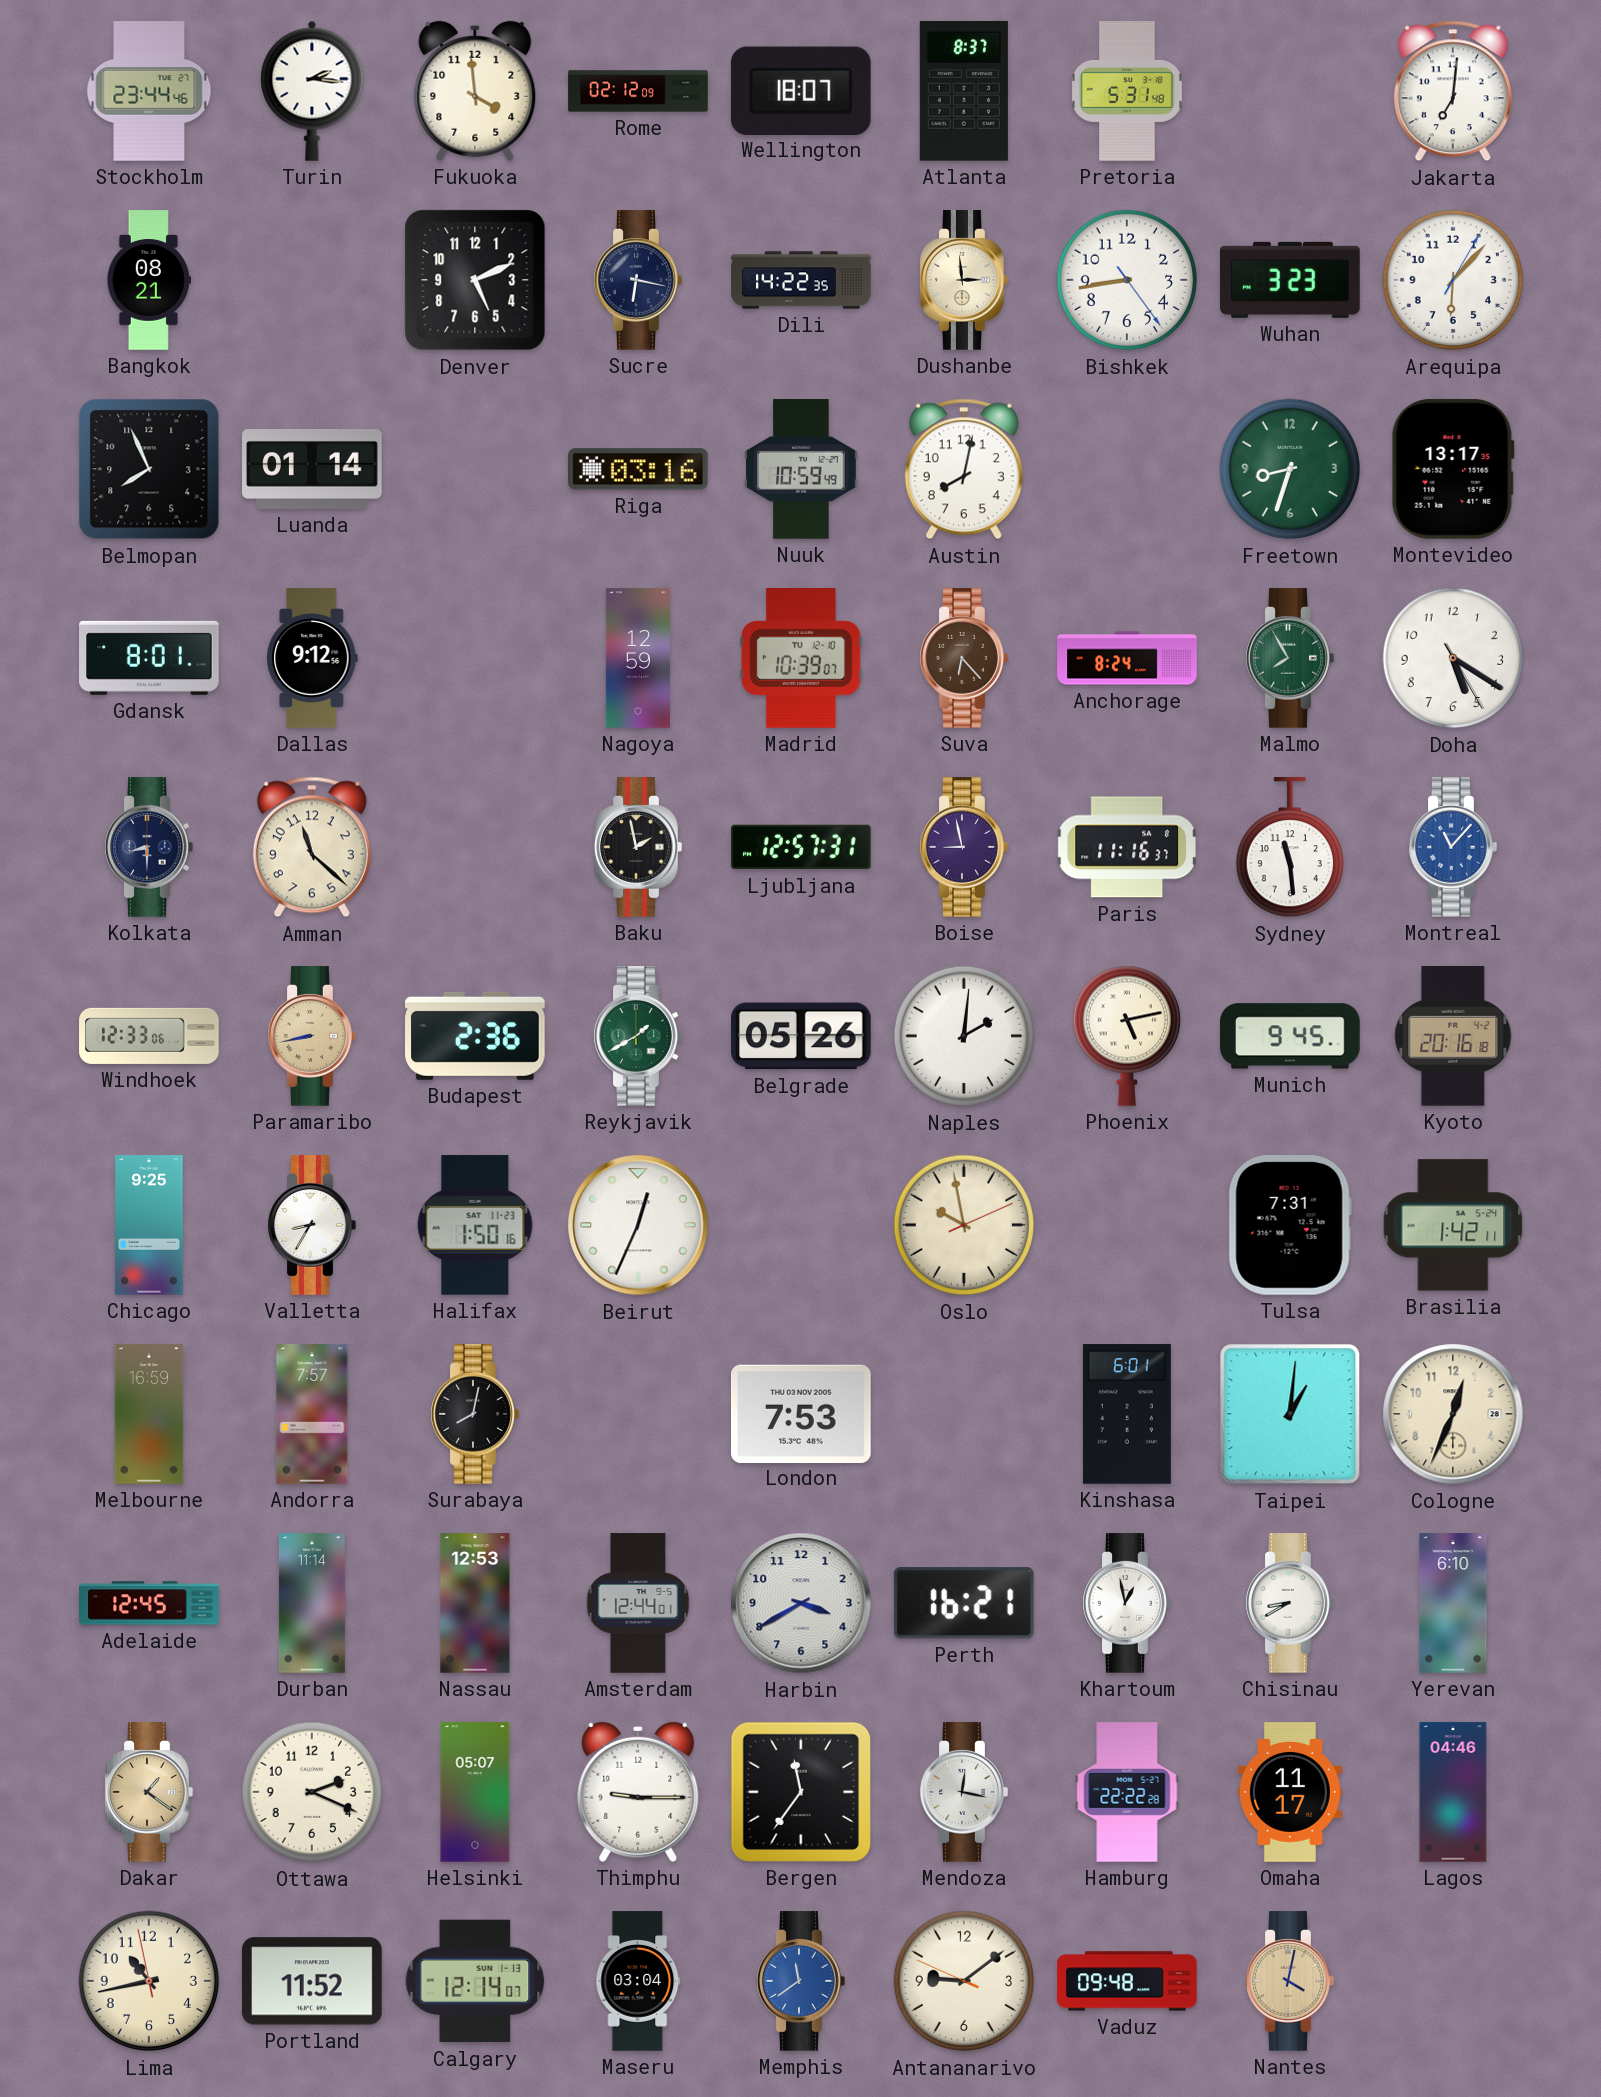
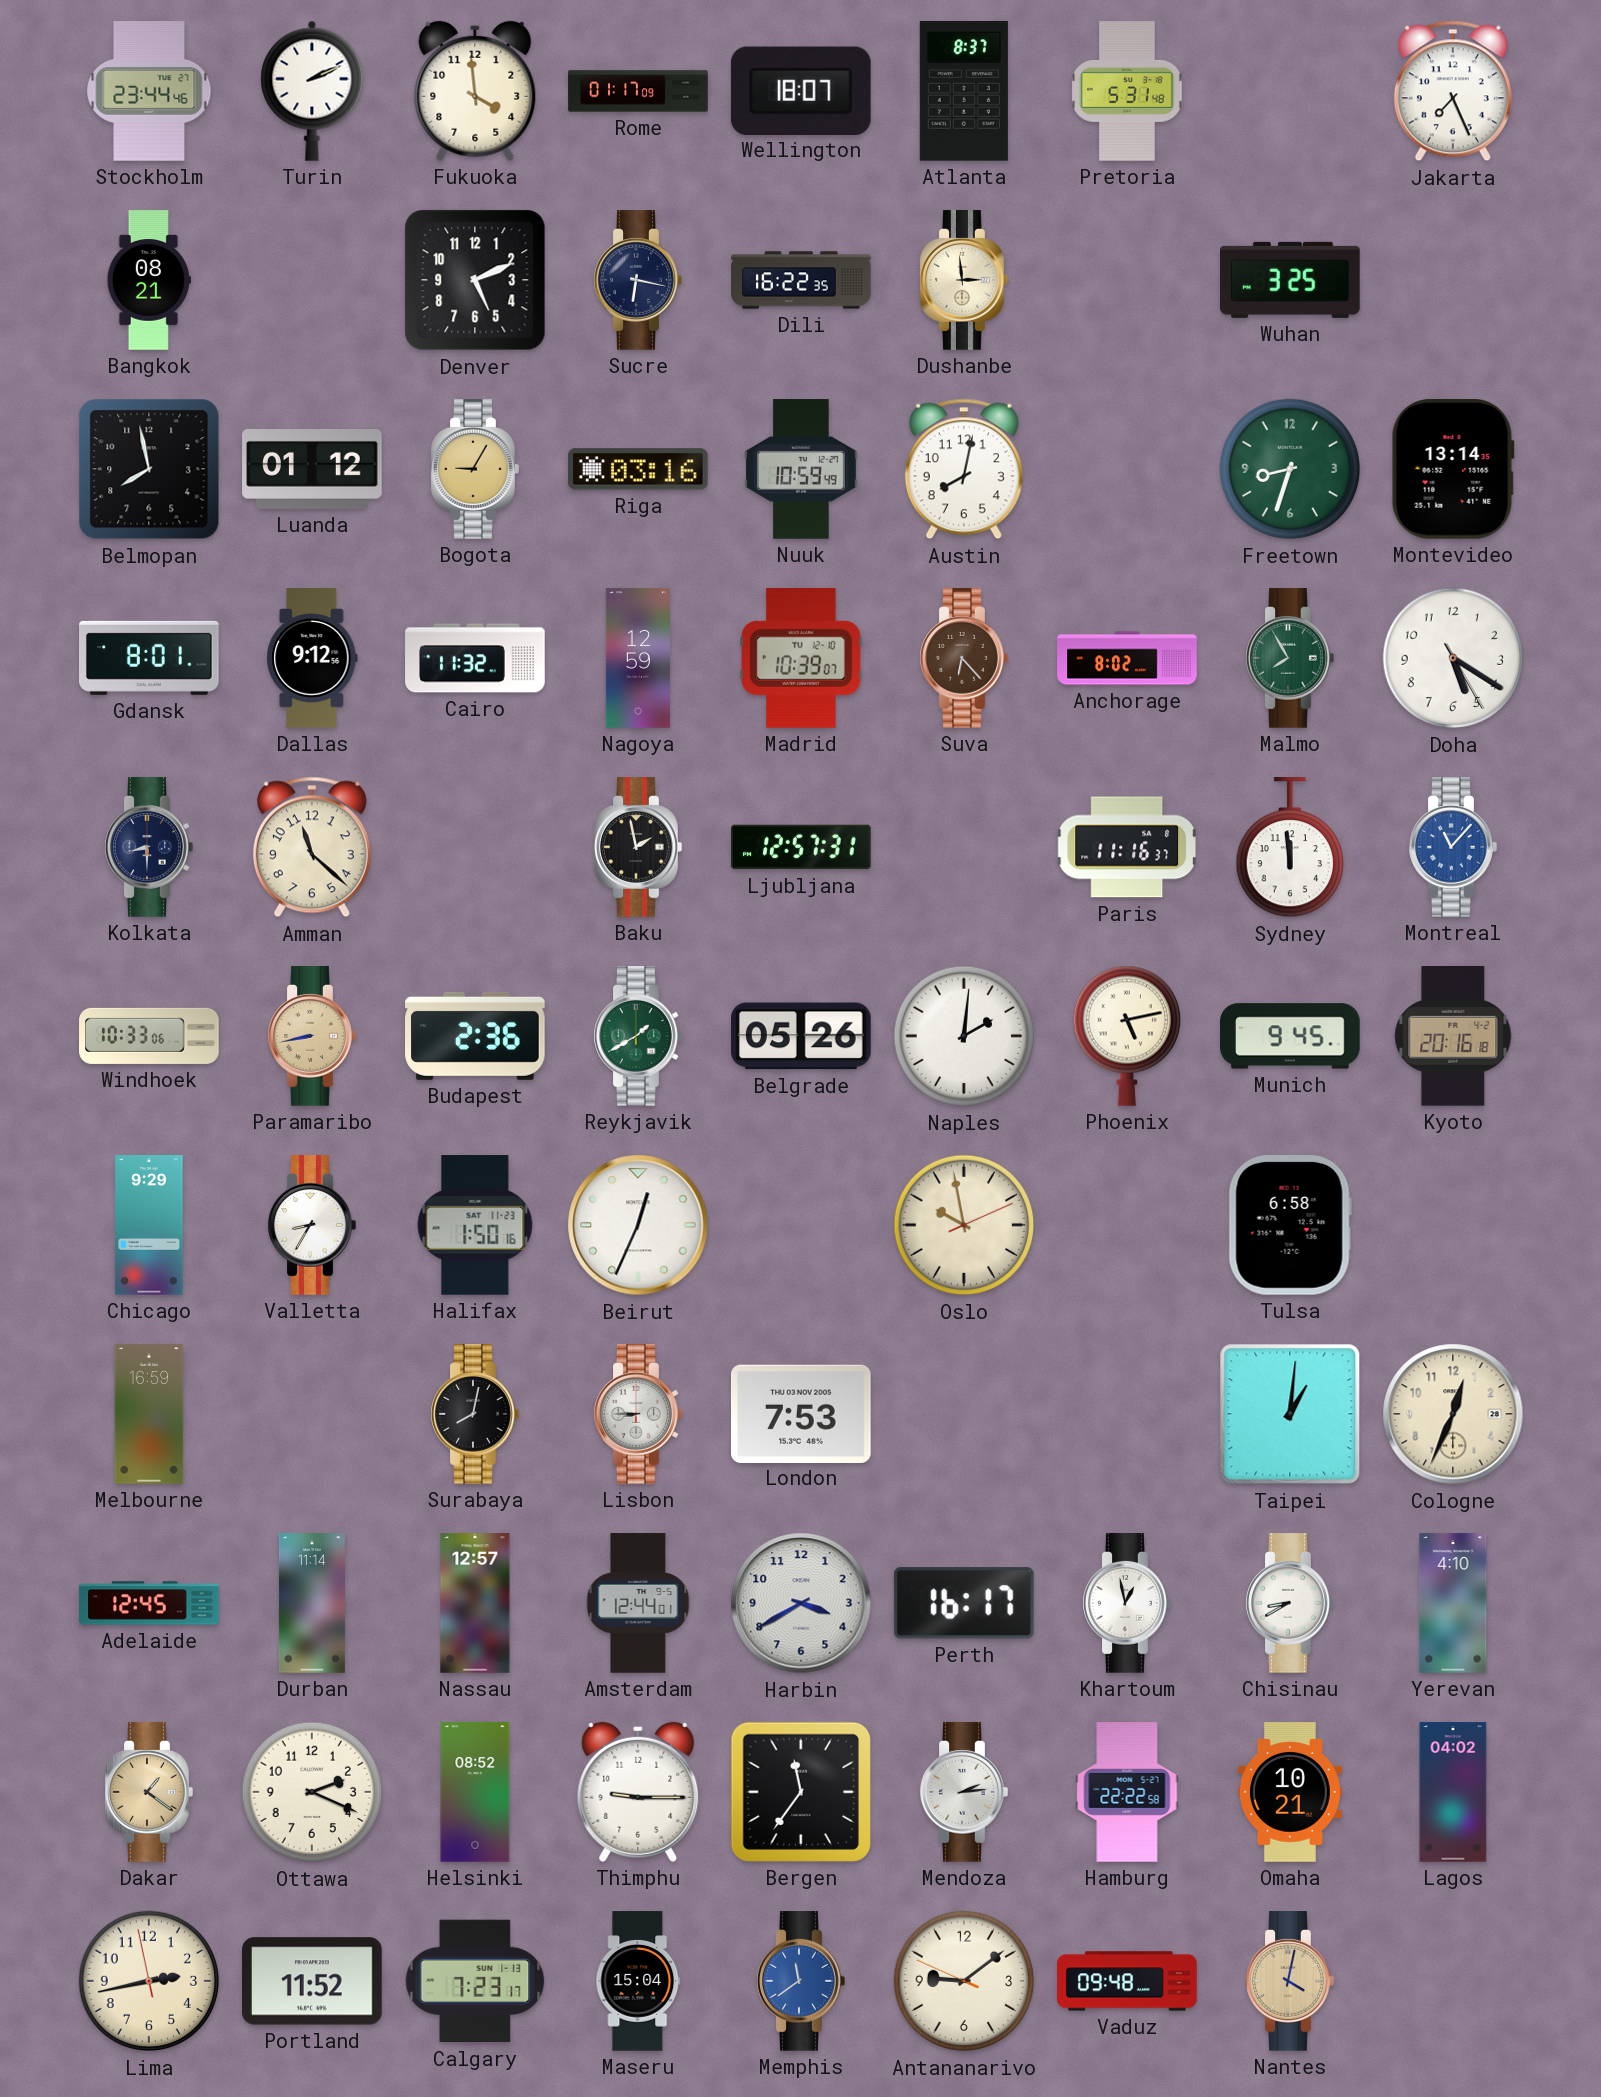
Turin: 2:16 -> 2:11
Rome: 02:12 -> 01:17
Jakarta: 7:01 -> 7:26
Dili: 14:22 -> 16:22
Bishkek: 8:43 -> none
Wuhan: 3:23 -> 3:25
Arequipa: 6:07 -> none
Belmopan: 7:56 -> 7:58
Luanda: 01:14 -> 01:12
Bogota: none -> 9:05
Montevideo: 13:17 -> 13:14
Cairo: none -> 11:32
Anchorage: 8:24 -> 8:02
Boise: 8:58 -> none
Sydney: 11:29 -> 11:59
Windhoek: 12:33 -> 10:33
Chicago: 9:25 -> 9:29
Tulsa: 7:31 -> 6:58
Brasilia: 1:42 -> none
Andorra: 7:57 -> none
Lisbon: none -> 8:45
Kinshasa: 6:01 -> none
Nassau: 12:53 -> 12:57
Perth: 16:21 -> 16:17
Yerevan: 6:10 -> 4:10
Helsinki: 05:07 -> 08:52
Mendoza: 12:17 -> 2:14
Hamburg: 22:22:28 -> 22:22:58
Omaha: 11:17 -> 10:21
Lagos: 04:46 -> 04:02
Lima: 10:42 -> 2:42
Calgary: 12:14 -> 7:23
Maseru: 03:04 -> 15:04
